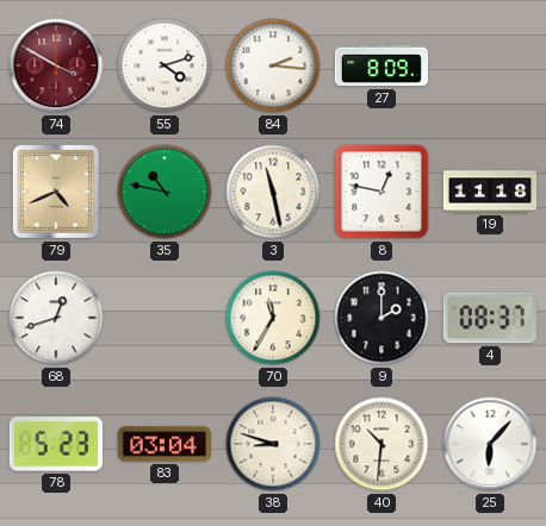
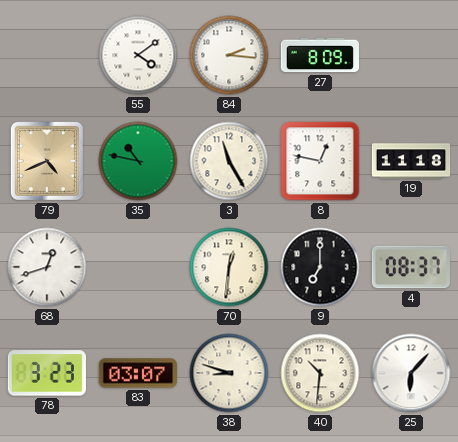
74: 3:50 -> none
55: 4:12 -> 4:09
3: 11:28 -> 11:25
70: 11:35 -> 12:31
9: 2:00 -> 7:00
78: 5:23 -> 3:23
83: 03:04 -> 03:07
